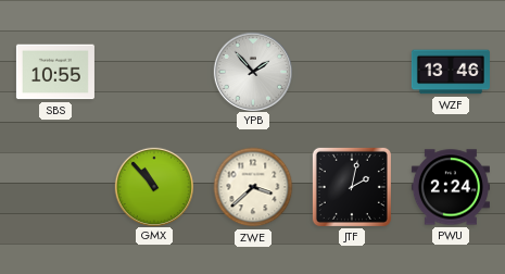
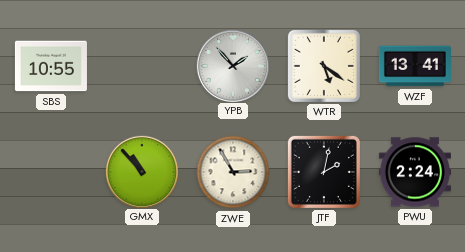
WTR: none -> 5:21
WZF: 13:46 -> 13:41
ZWE: 3:38 -> 2:55
